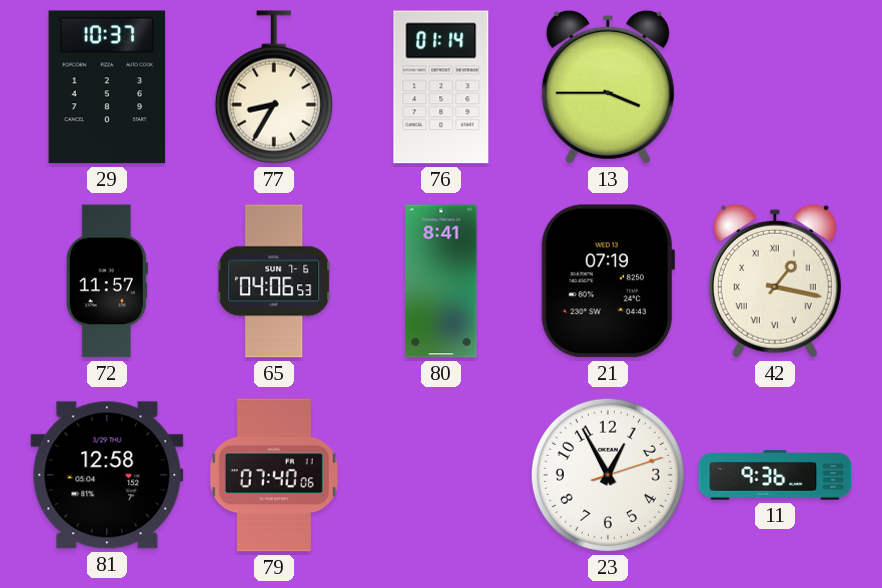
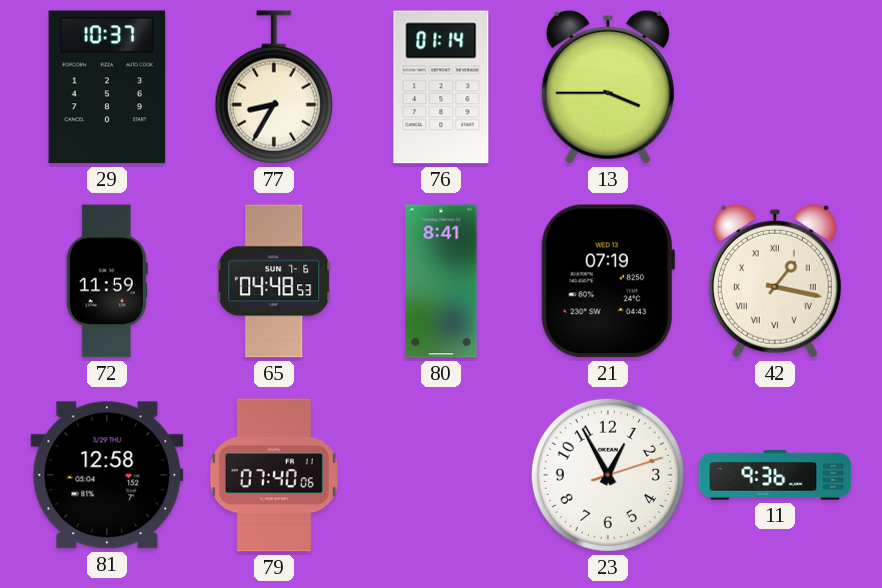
72: 11:57 -> 11:59
65: 04:06 -> 04:48
